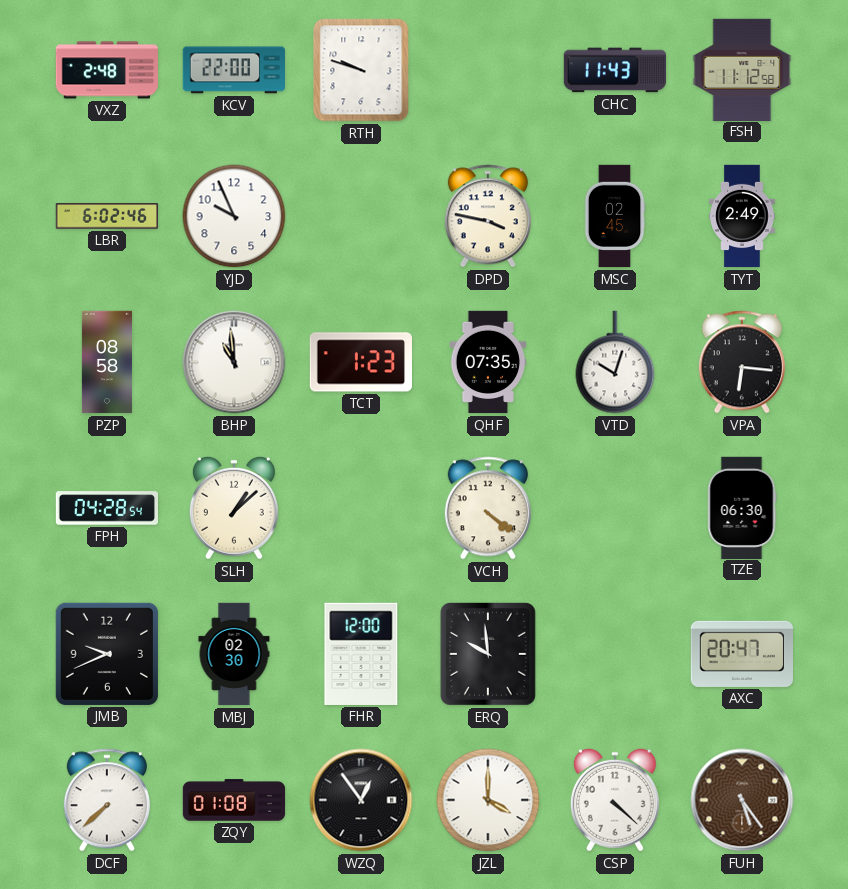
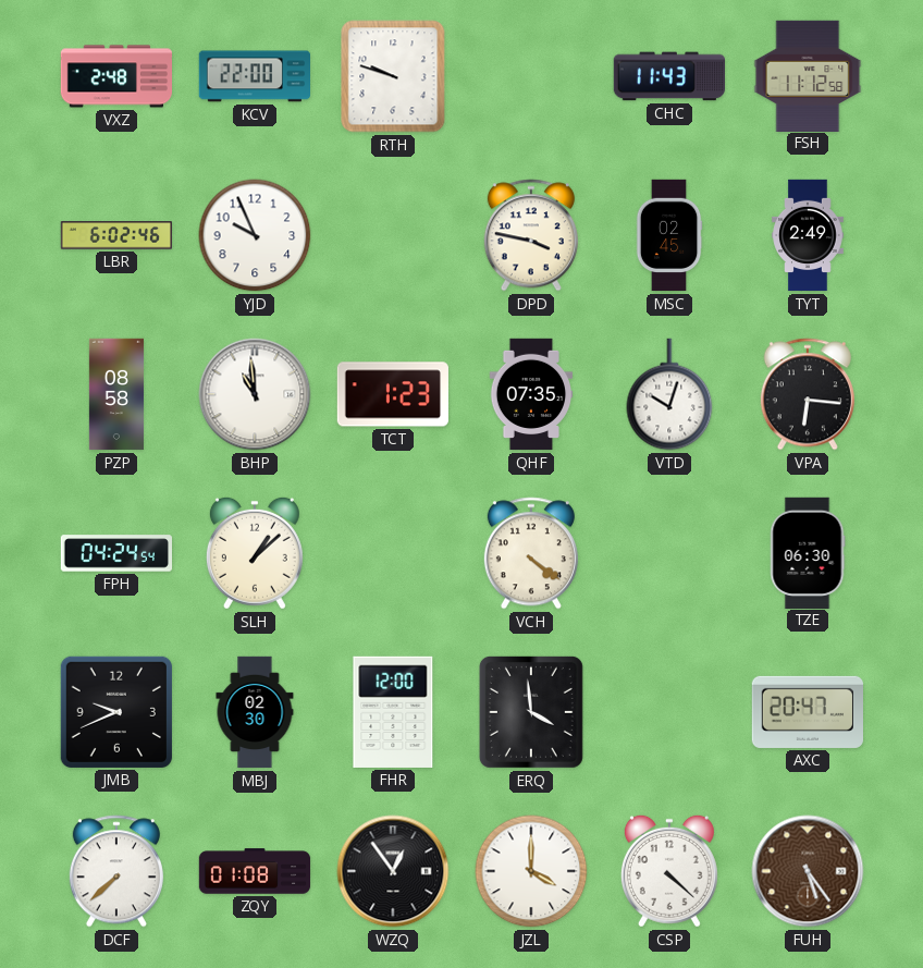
FPH: 04:28 -> 04:24
ERQ: 9:59 -> 3:59
